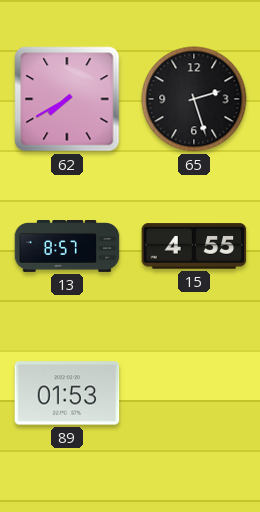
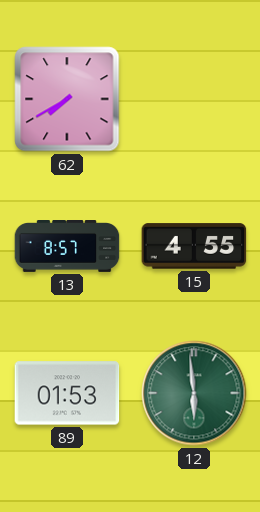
65: 2:27 -> none
12: none -> 5:59
